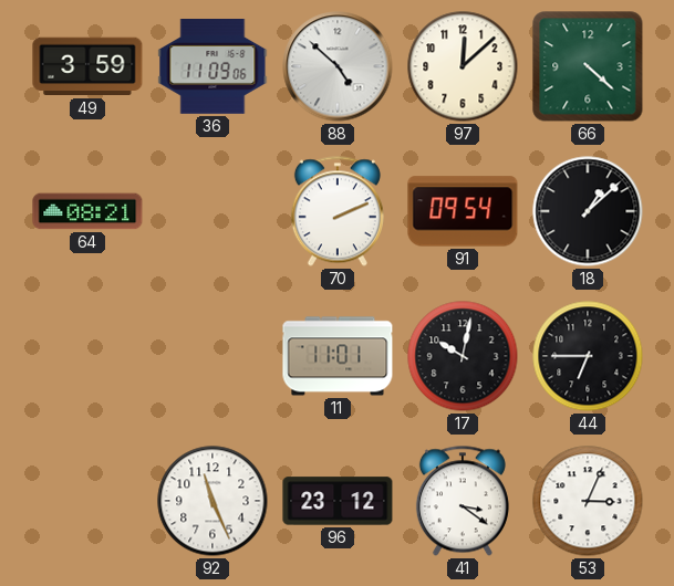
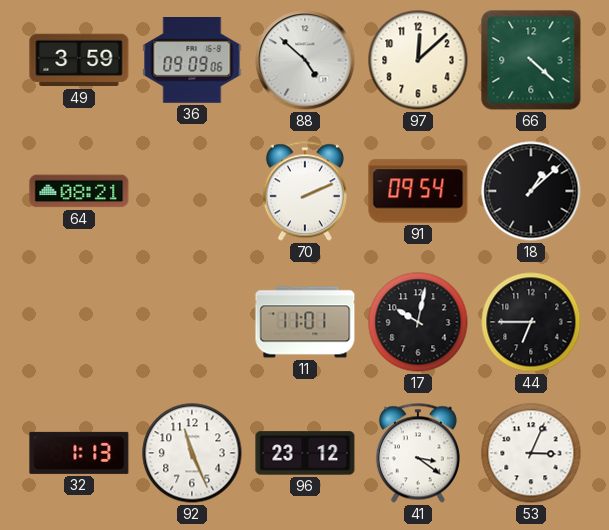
36: 11:09 -> 09:09
32: none -> 1:13
